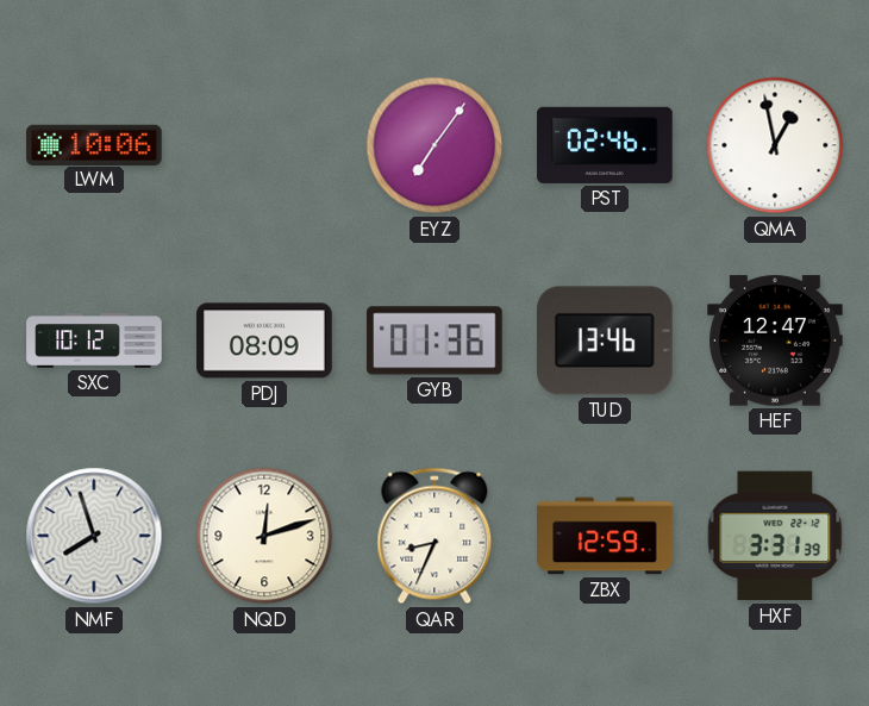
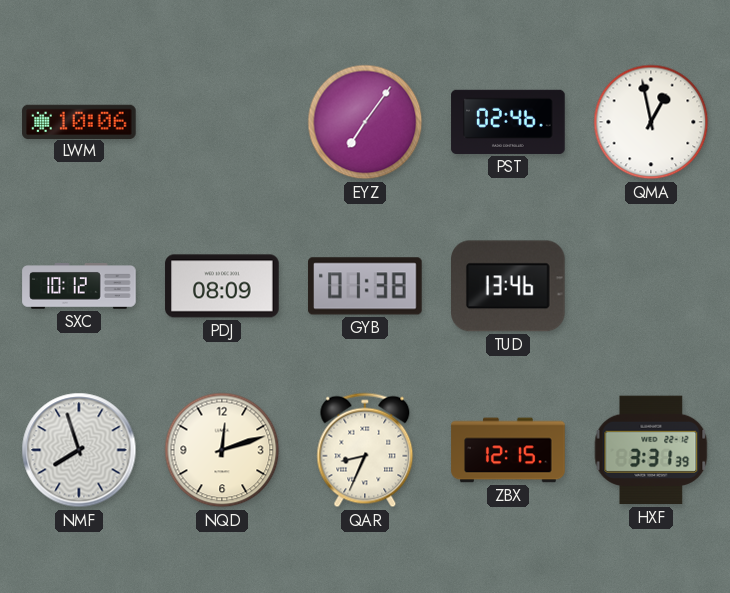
GYB: 01:36 -> 01:38
HEF: 12:47 -> none
ZBX: 12:59 -> 12:15
